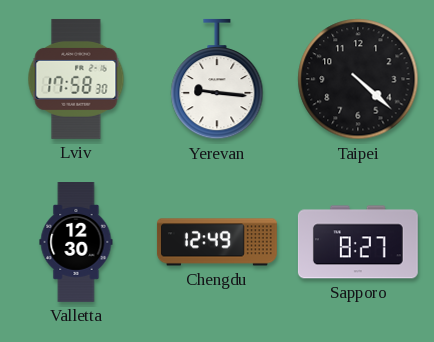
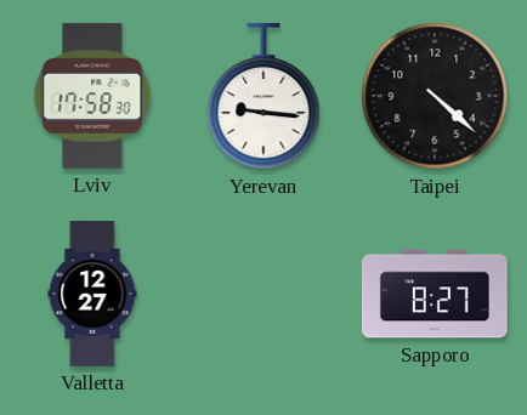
Valletta: 12:30 -> 12:27
Chengdu: 12:49 -> none
